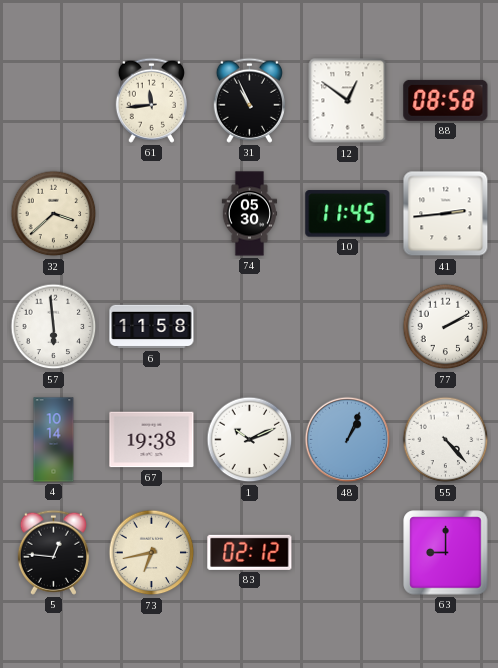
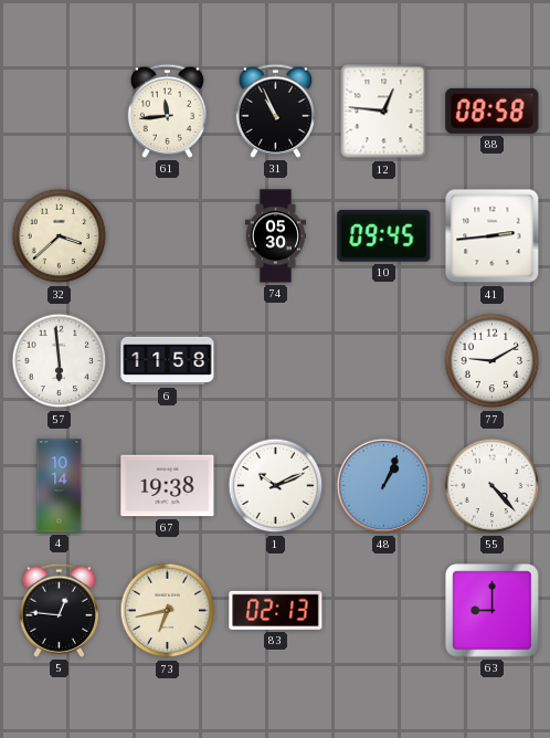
12: 12:51 -> 12:46
10: 11:45 -> 09:45
77: 2:10 -> 9:10
83: 02:12 -> 02:13
